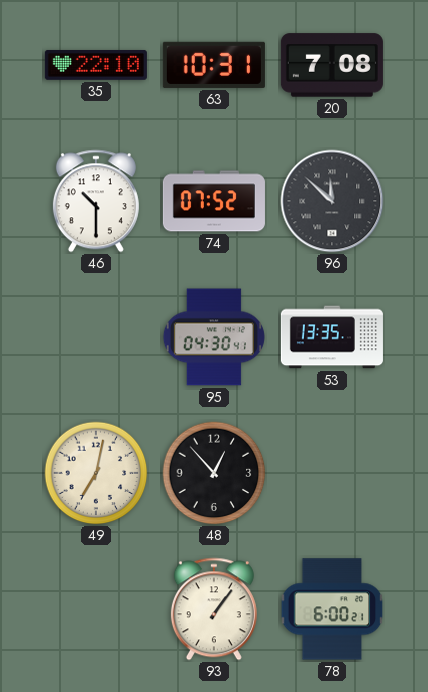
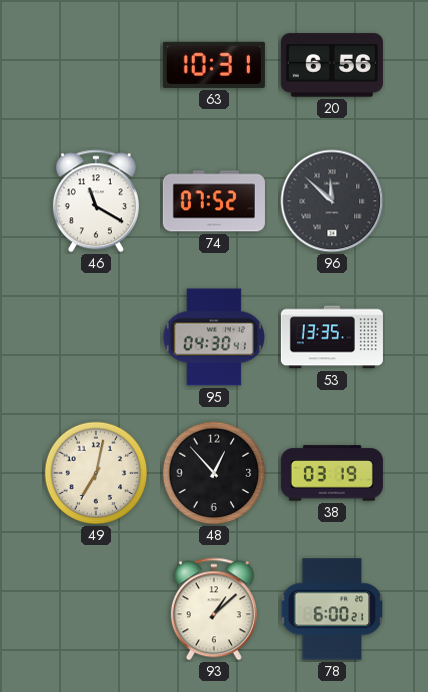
35: 22:10 -> none
20: 7:08 -> 6:56
46: 10:30 -> 11:20
38: none -> 03:19
93: 1:06 -> 1:08
